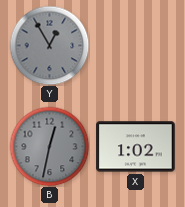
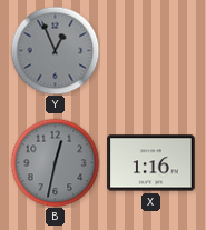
Y: 12:55 -> 12:56
X: 1:02 -> 1:16
